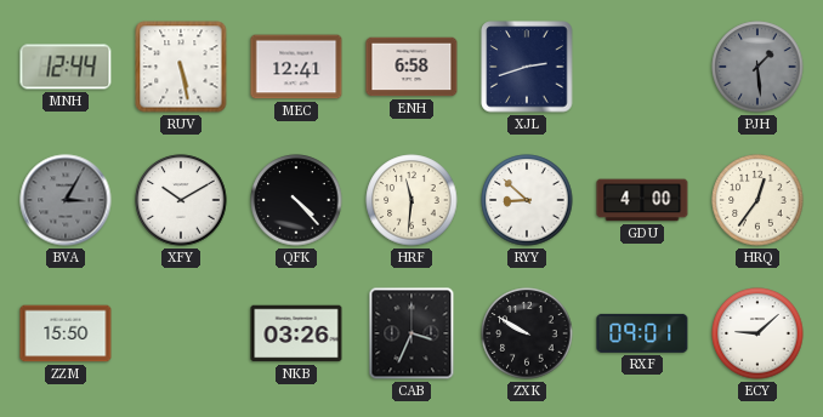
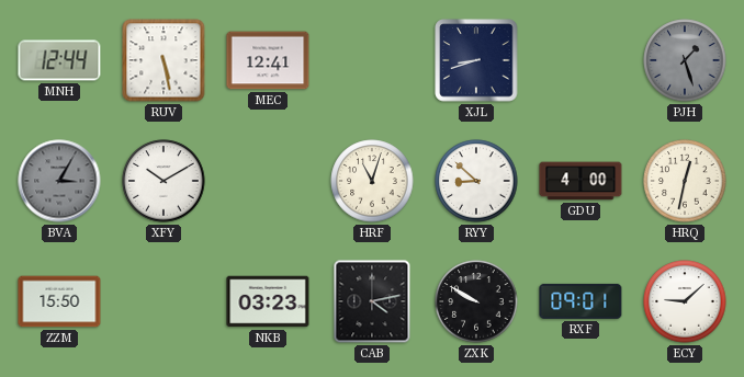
ENH: 6:58 -> none
XJL: 2:42 -> 8:42
PJH: 1:29 -> 1:27
QFK: 4:23 -> none
HRF: 11:31 -> 11:03
HRQ: 12:36 -> 12:32
NKB: 03:26 -> 03:23
CAB: 3:34 -> 4:13
